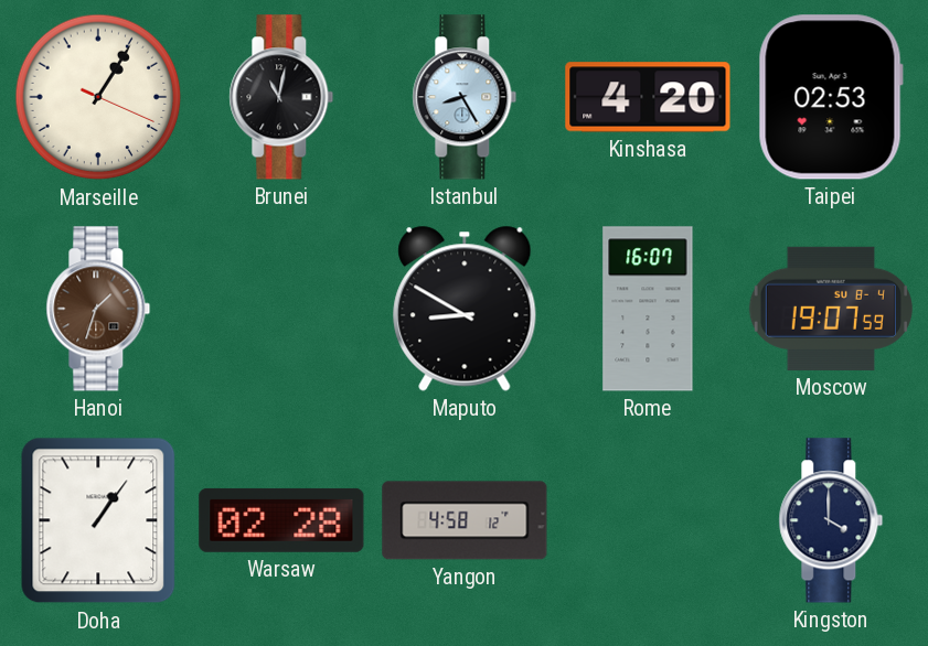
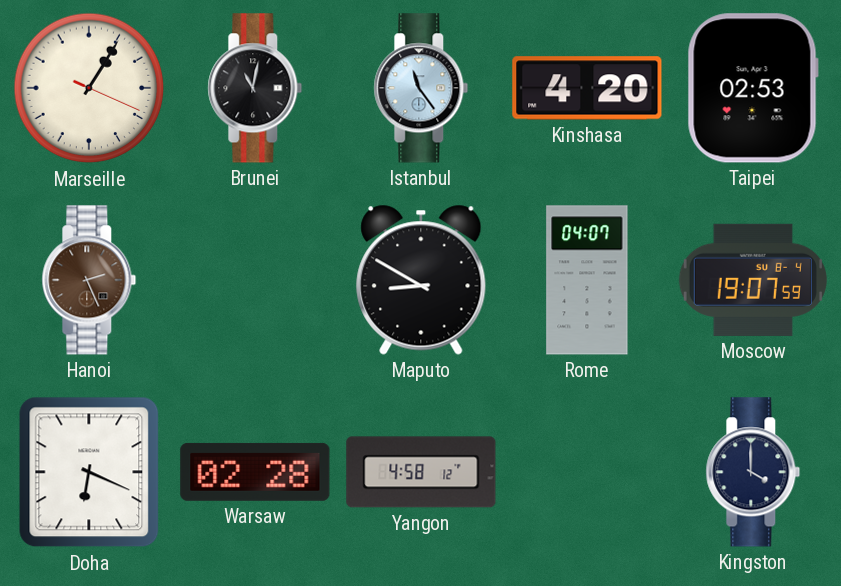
Istanbul: 8:25 -> 11:24
Hanoi: 1:33 -> 2:26
Rome: 16:07 -> 04:07
Doha: 1:06 -> 6:19
